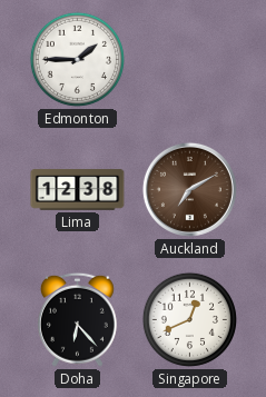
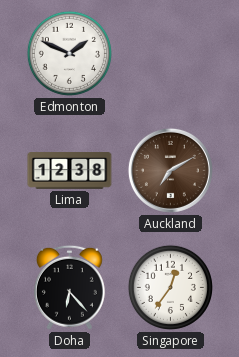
Edmonton: 1:45 -> 1:49
Singapore: 12:41 -> 12:36
